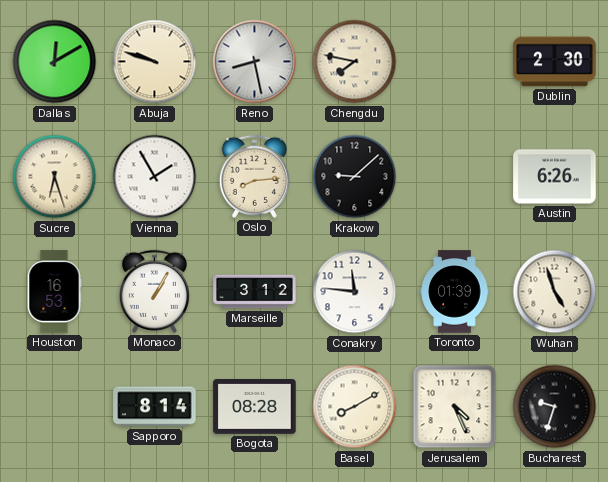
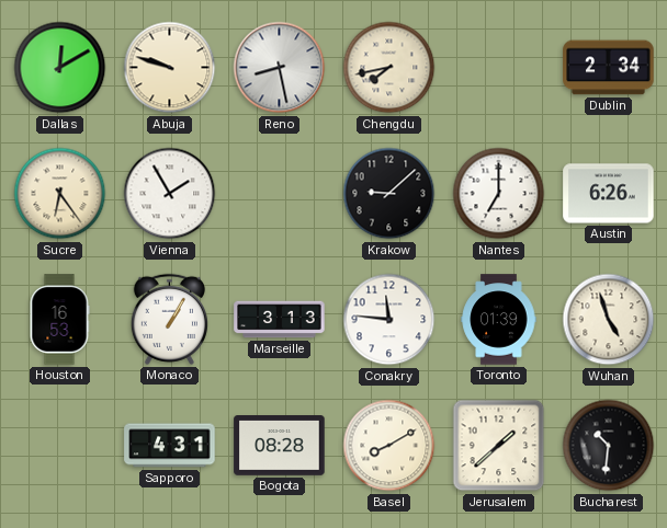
Chengdu: 7:47 -> 7:43
Dublin: 2:30 -> 2:34
Sucre: 6:27 -> 6:24
Oslo: 8:14 -> none
Nantes: none -> 7:00
Marseille: 3:12 -> 3:13
Sapporo: 8:14 -> 4:31
Jerusalem: 4:26 -> 1:38
Bucharest: 9:33 -> 10:31
